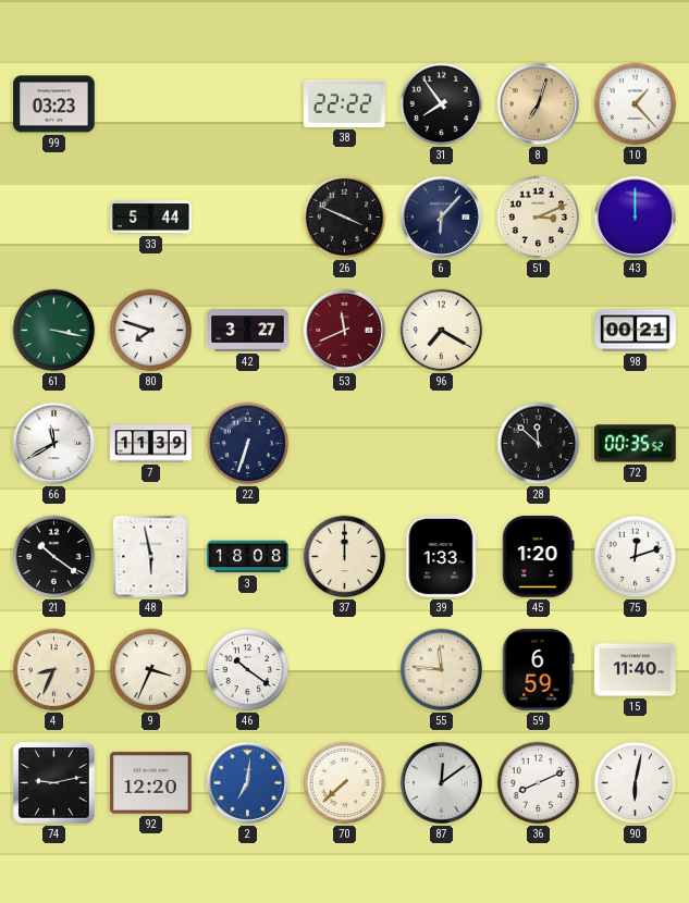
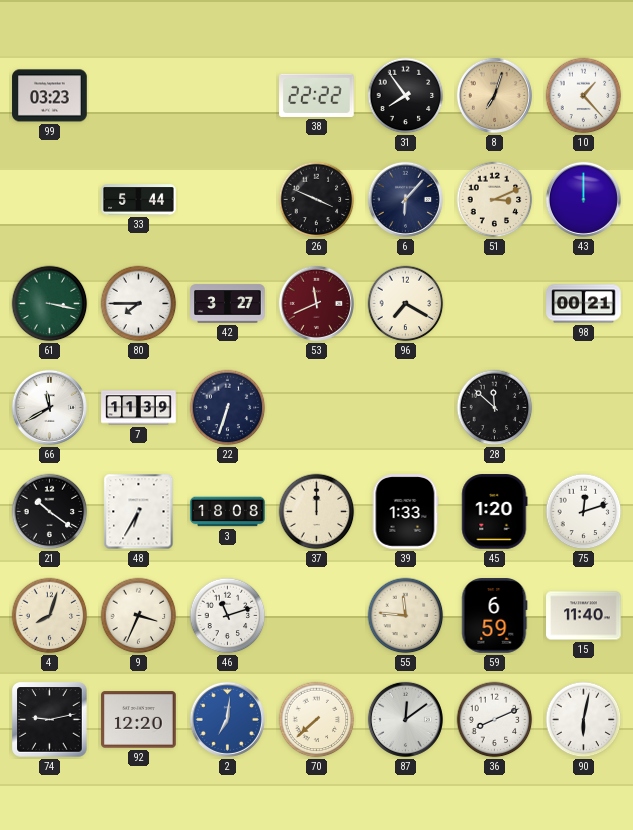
80: 7:48 -> 7:45
72: 00:35 -> none
48: 5:58 -> 6:35
4: 8:34 -> 8:03
46: 10:21 -> 11:12
